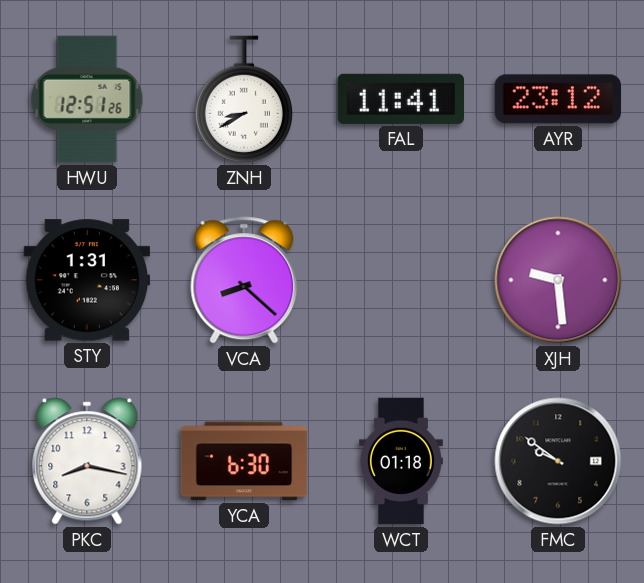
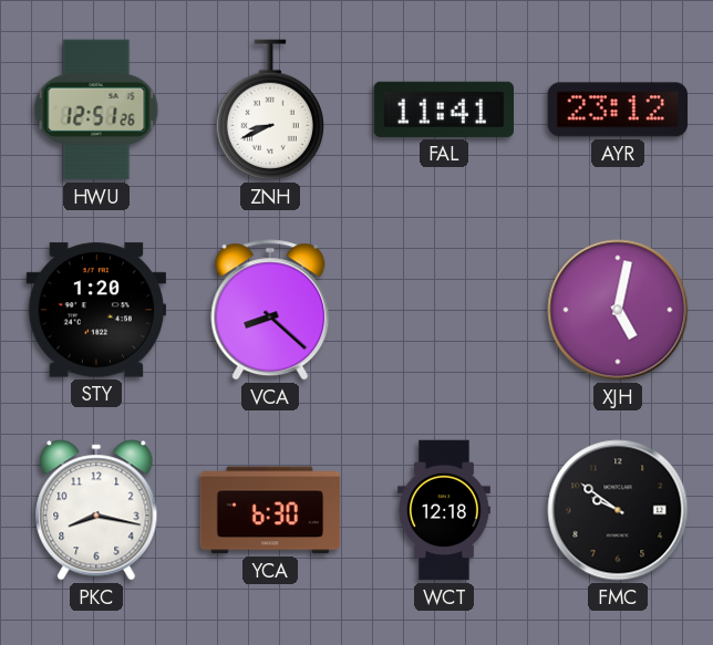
ZNH: 8:40 -> 8:41
STY: 1:31 -> 1:20
XJH: 9:29 -> 5:02
WCT: 01:18 -> 12:18
